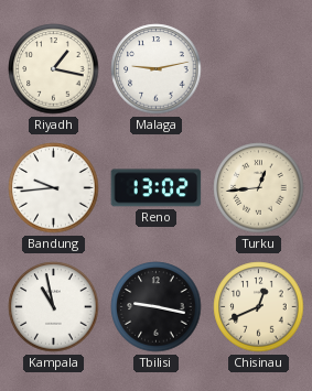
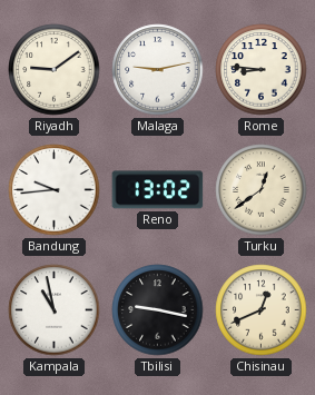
Riyadh: 1:17 -> 9:09
Rome: none -> 8:46
Turku: 12:44 -> 12:39
